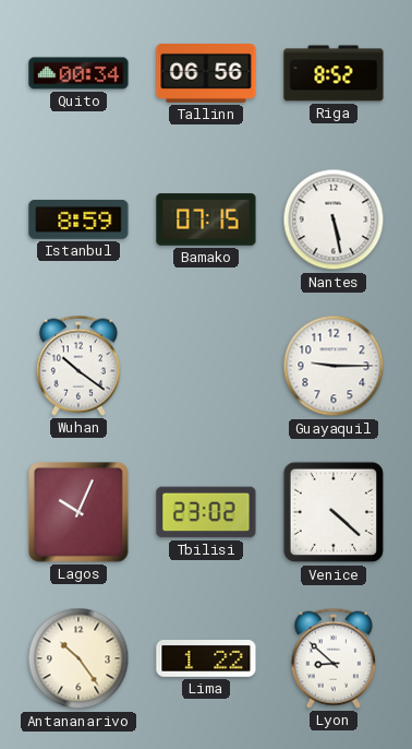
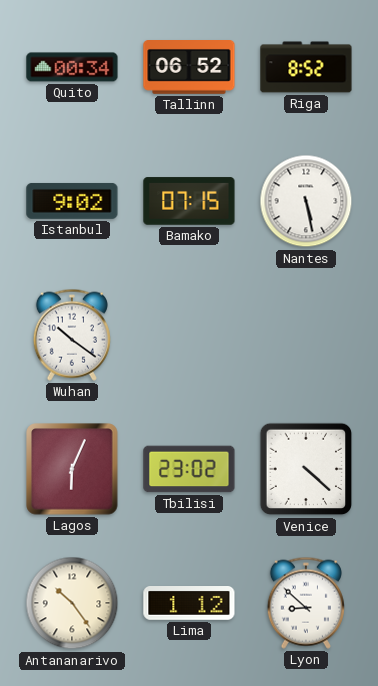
Tallinn: 06:56 -> 06:52
Istanbul: 8:59 -> 9:02
Guayaquil: 9:15 -> none
Lagos: 10:04 -> 6:04
Lima: 1:22 -> 1:12
